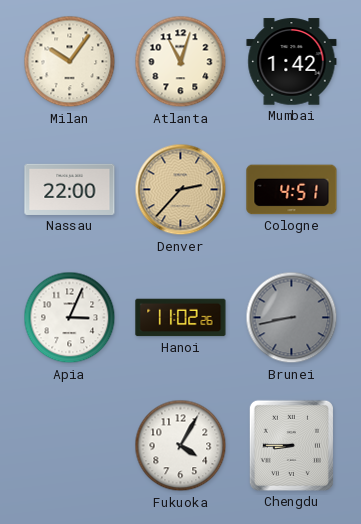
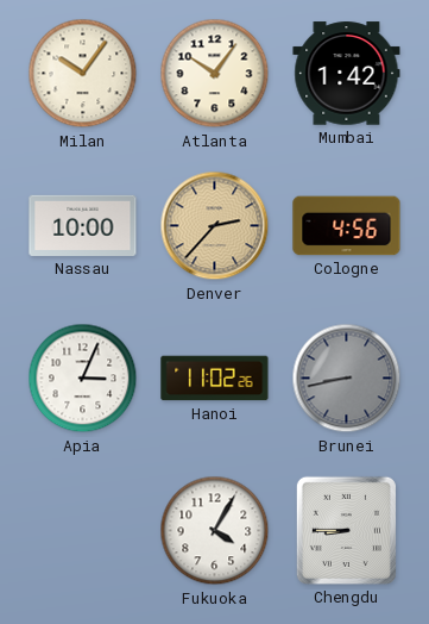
Atlanta: 11:03 -> 10:06
Nassau: 22:00 -> 10:00
Cologne: 4:51 -> 4:56
